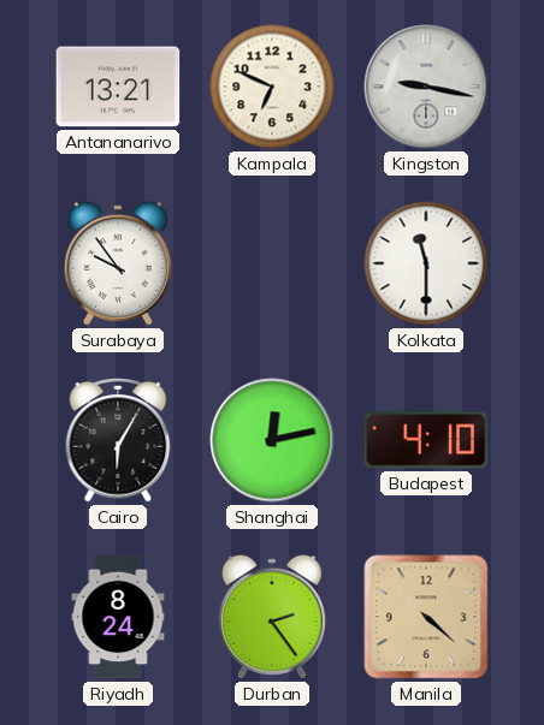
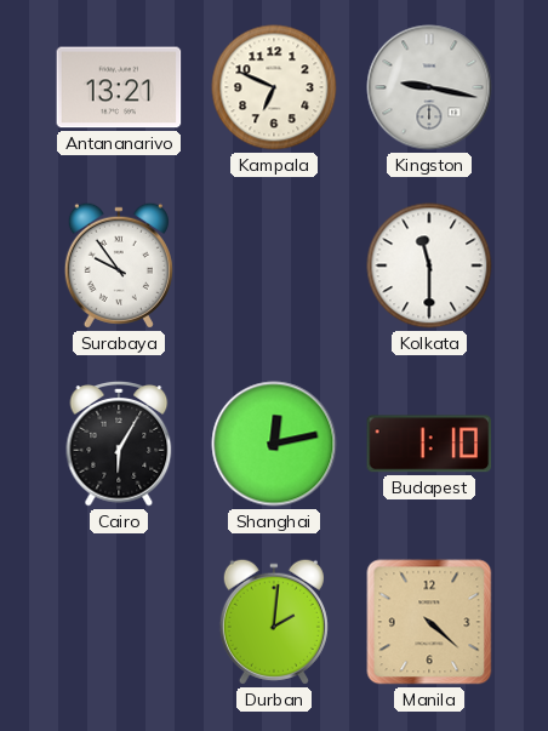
Budapest: 4:10 -> 1:10
Riyadh: 8:24 -> none
Durban: 2:24 -> 2:01
